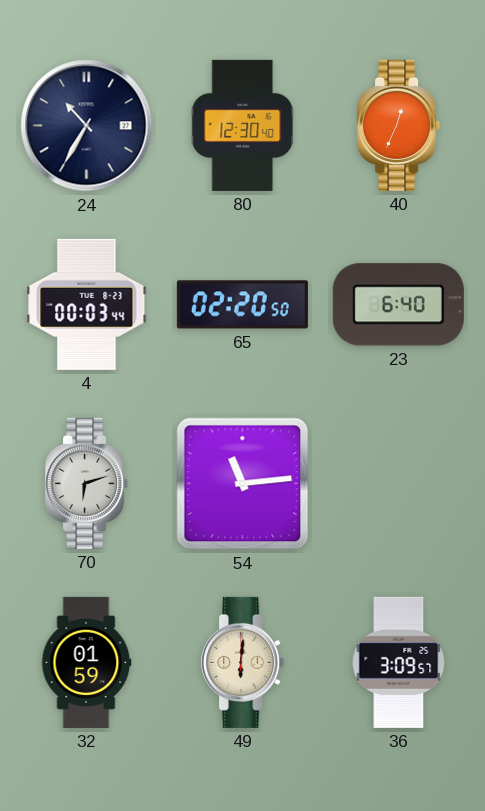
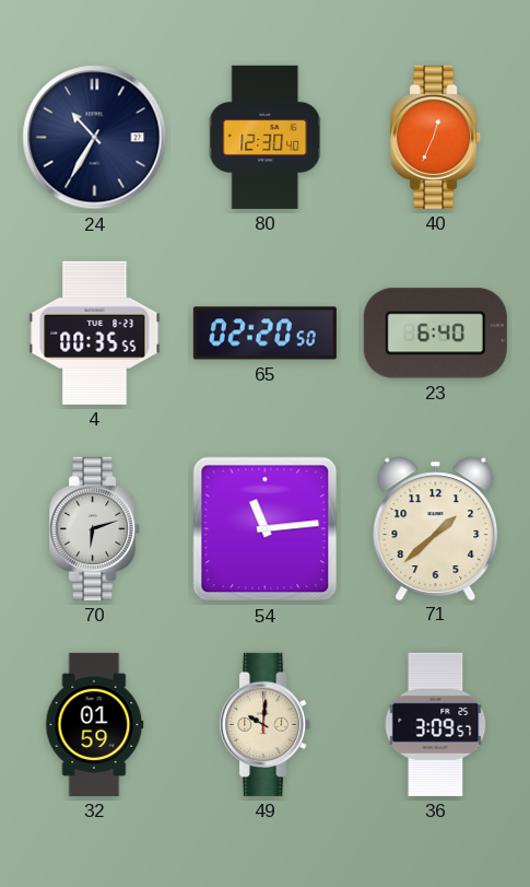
4: 00:03 -> 00:35
71: none -> 1:38
49: 6:01 -> 10:01
